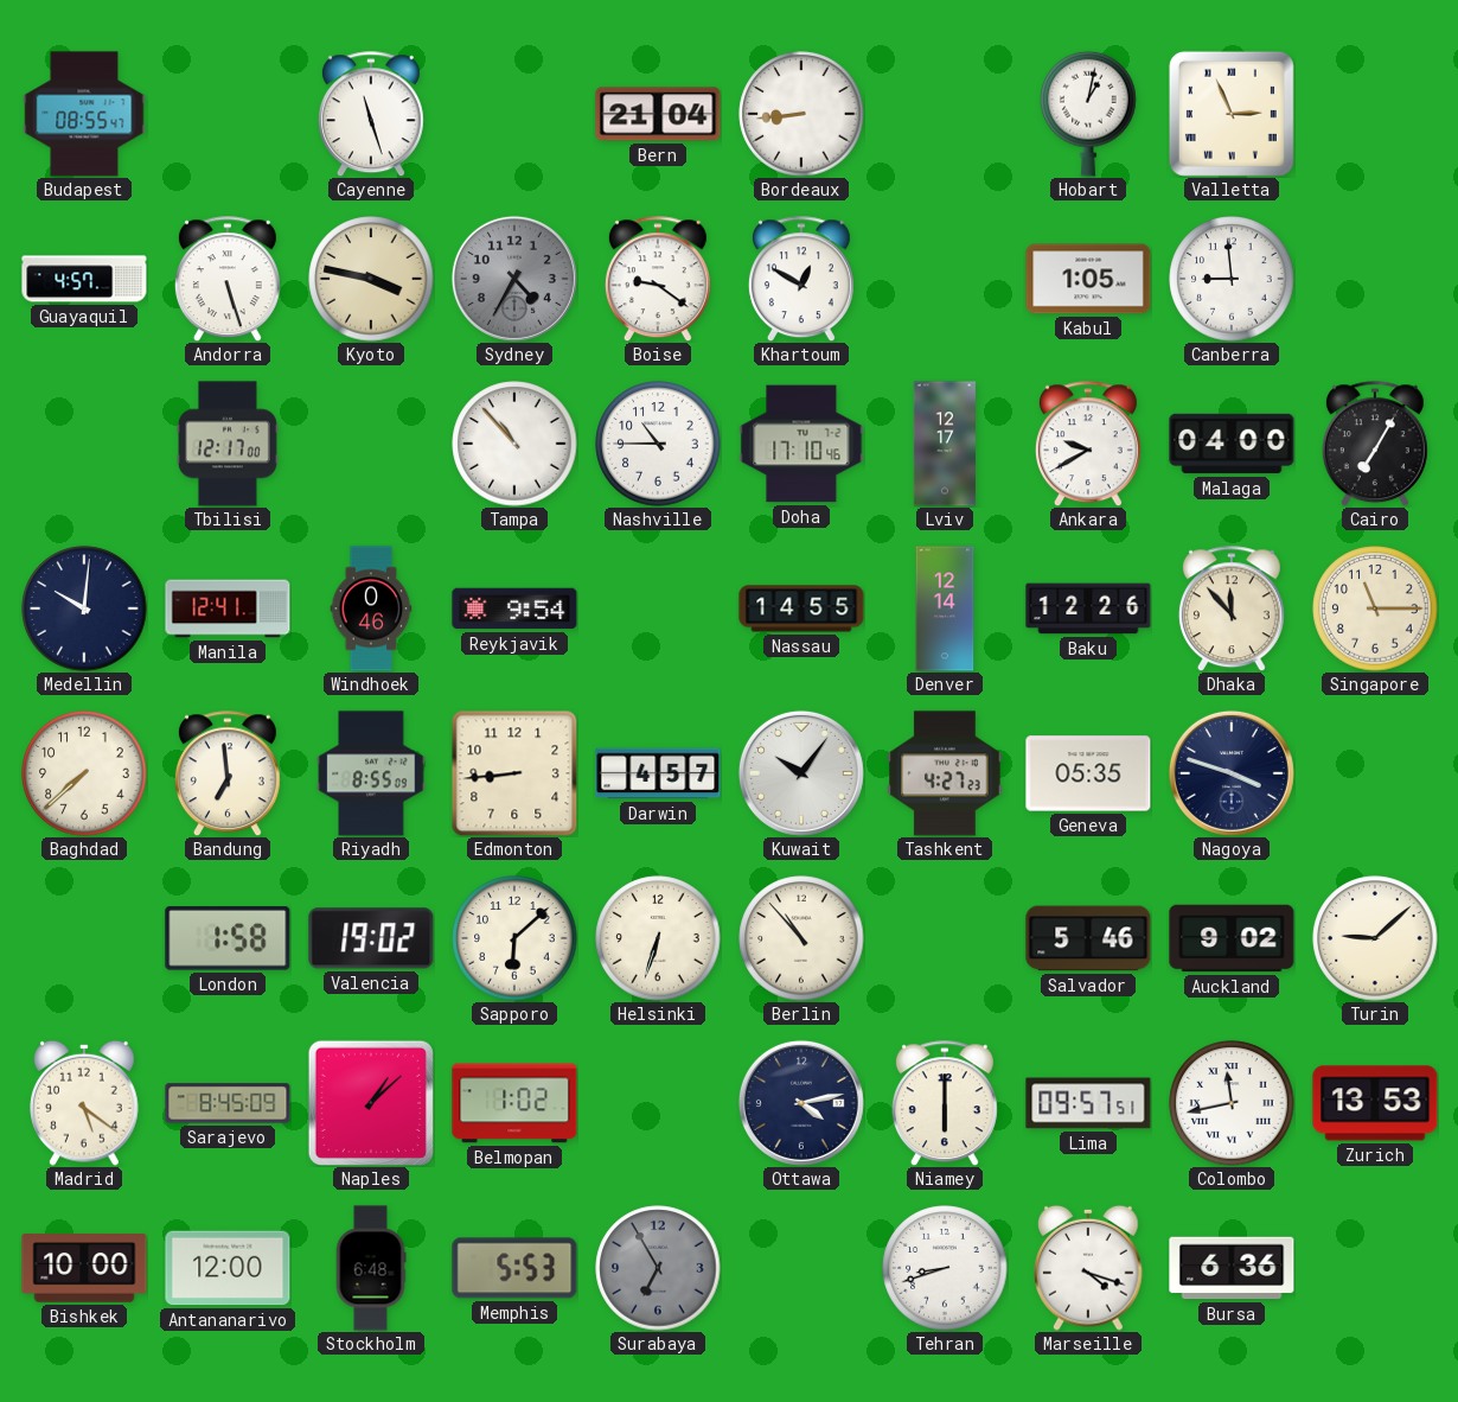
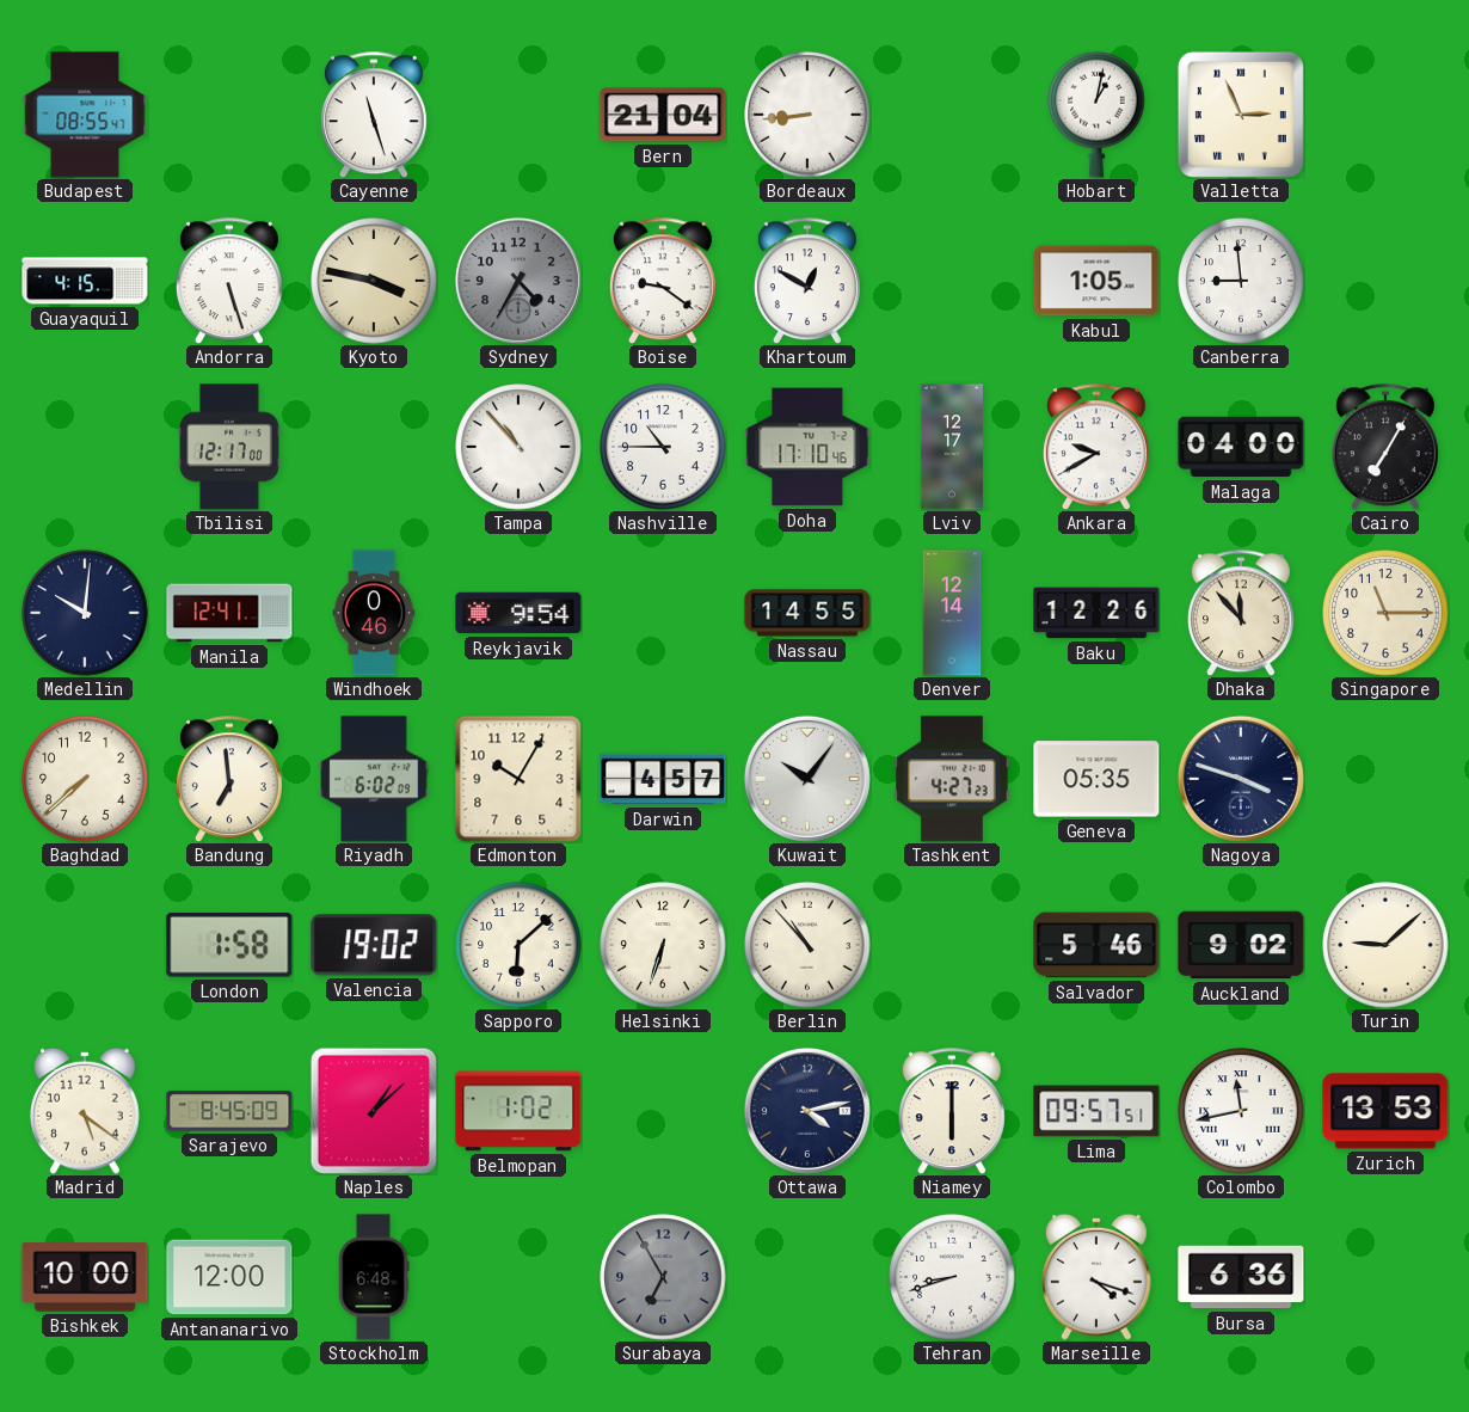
Guayaquil: 4:57 -> 4:15
Riyadh: 8:55 -> 6:02
Edmonton: 8:44 -> 10:05
Memphis: 5:53 -> none
